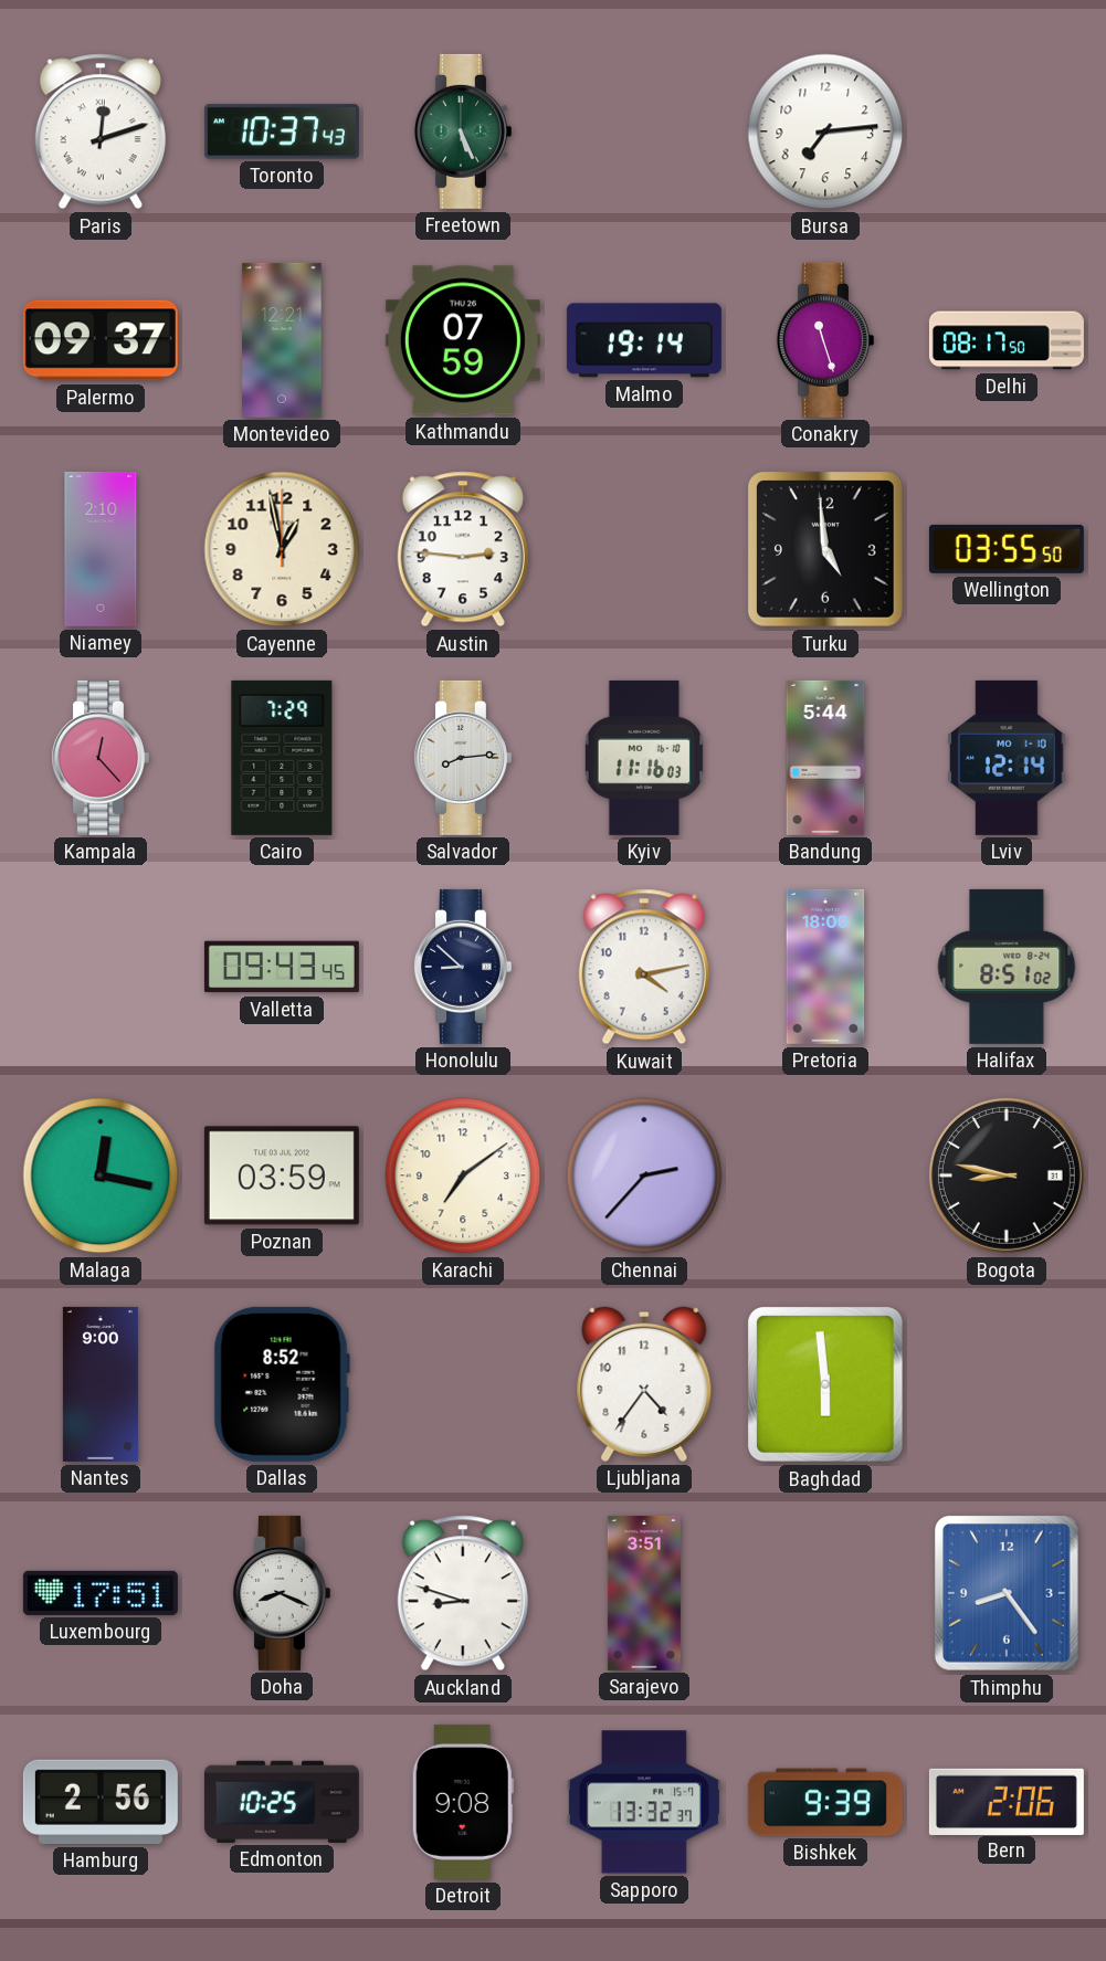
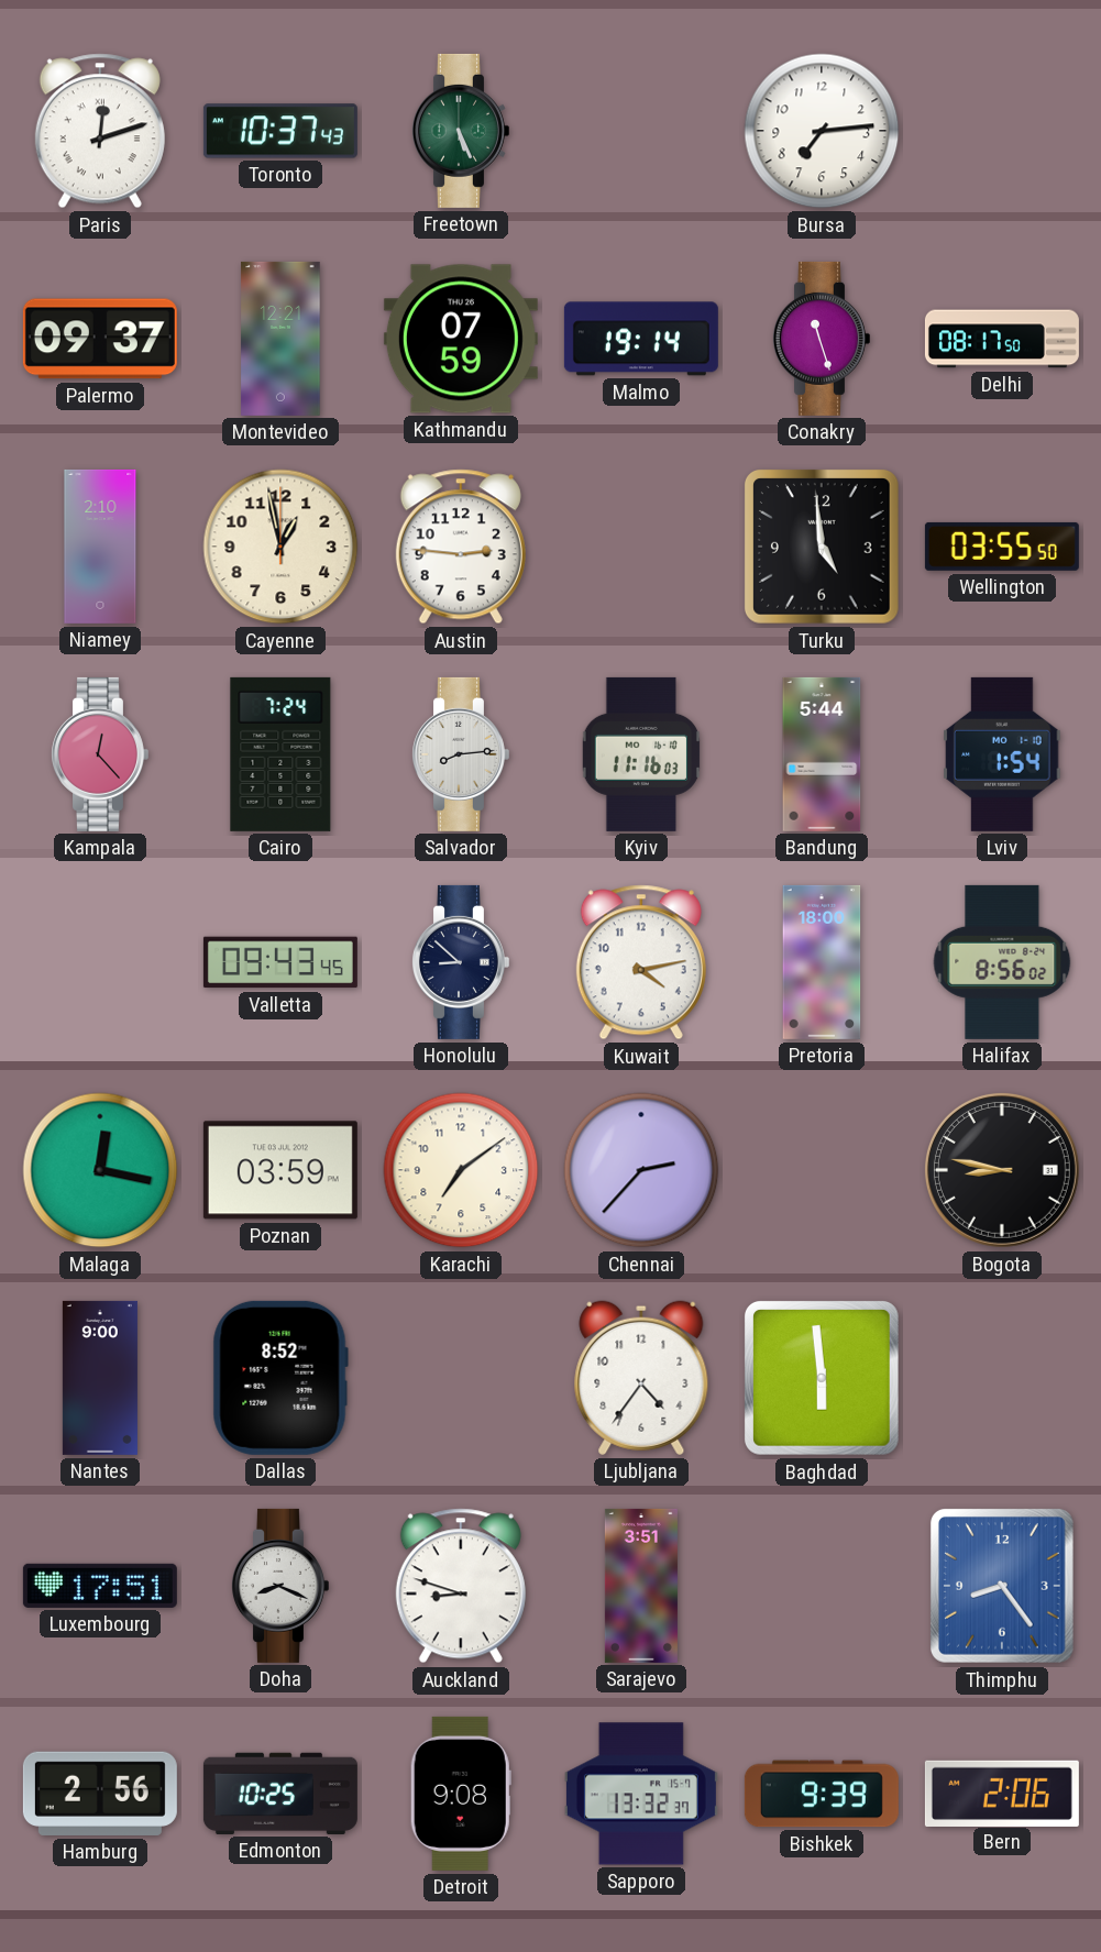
Cairo: 7:29 -> 7:24
Lviv: 12:14 -> 1:54
Halifax: 8:51 -> 8:56
